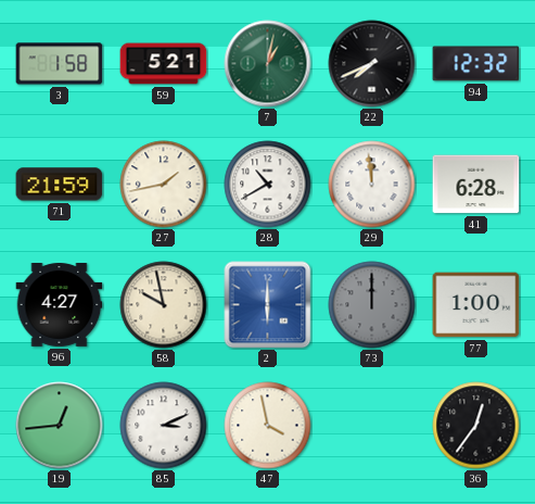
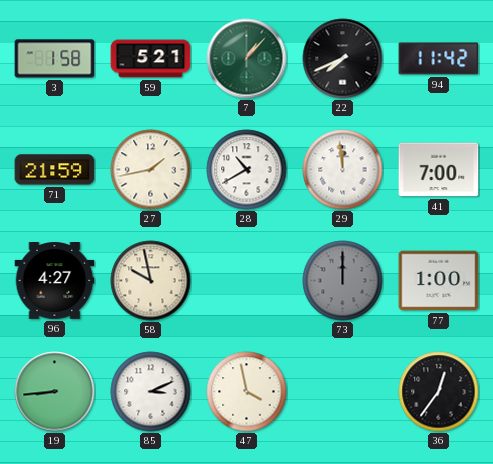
7: 1:02 -> 1:07
94: 12:32 -> 11:42
41: 6:28 -> 7:00
2: 6:00 -> none
19: 12:44 -> 8:44
